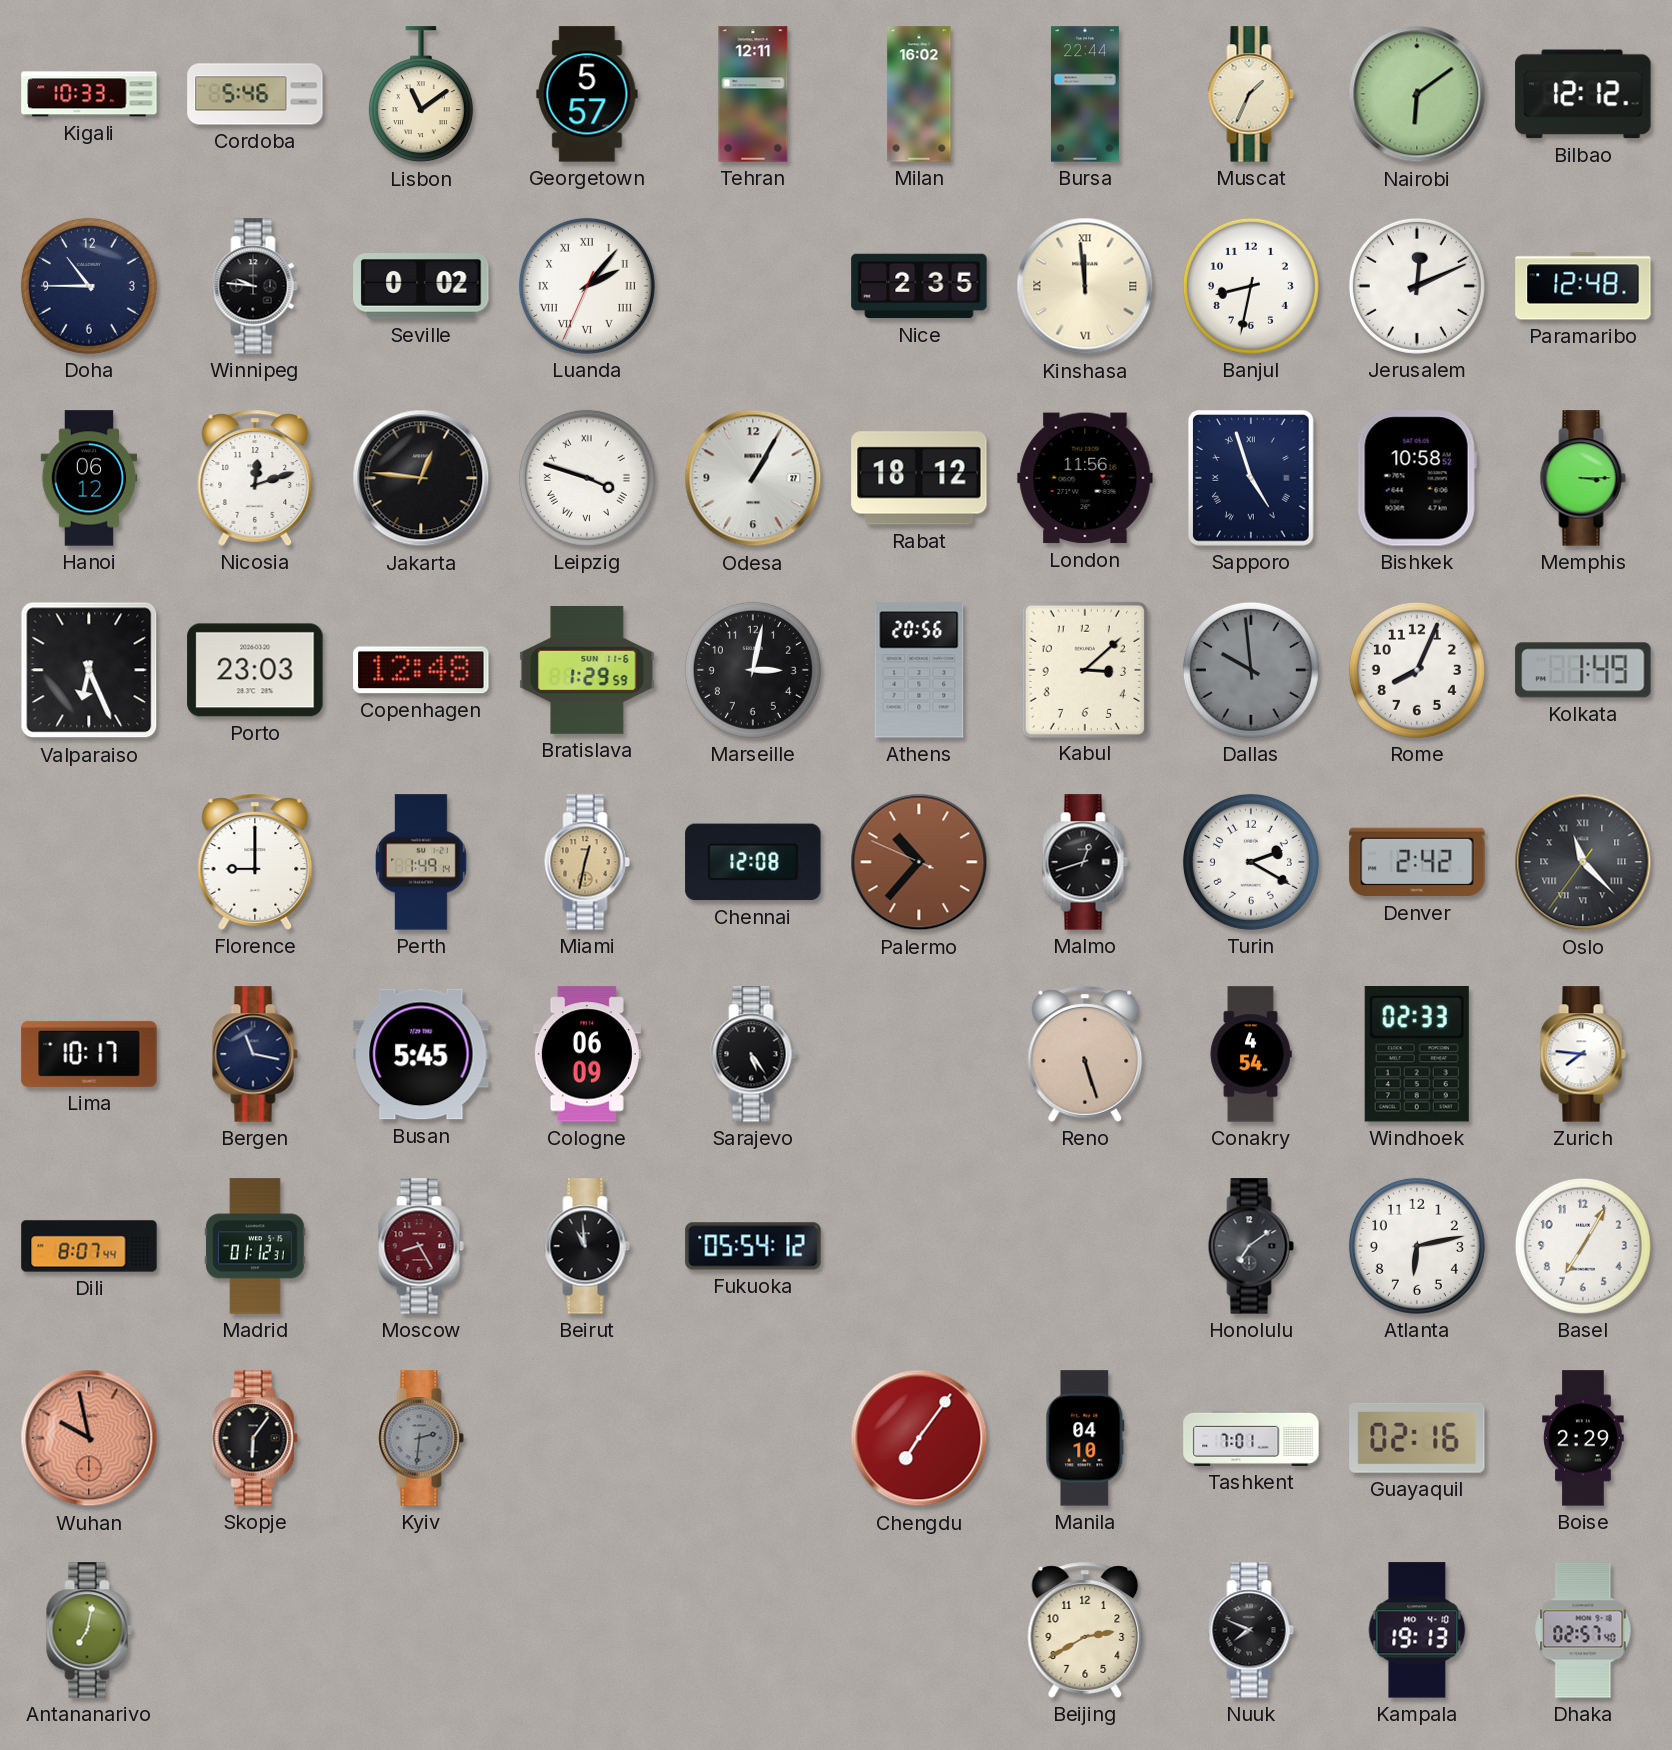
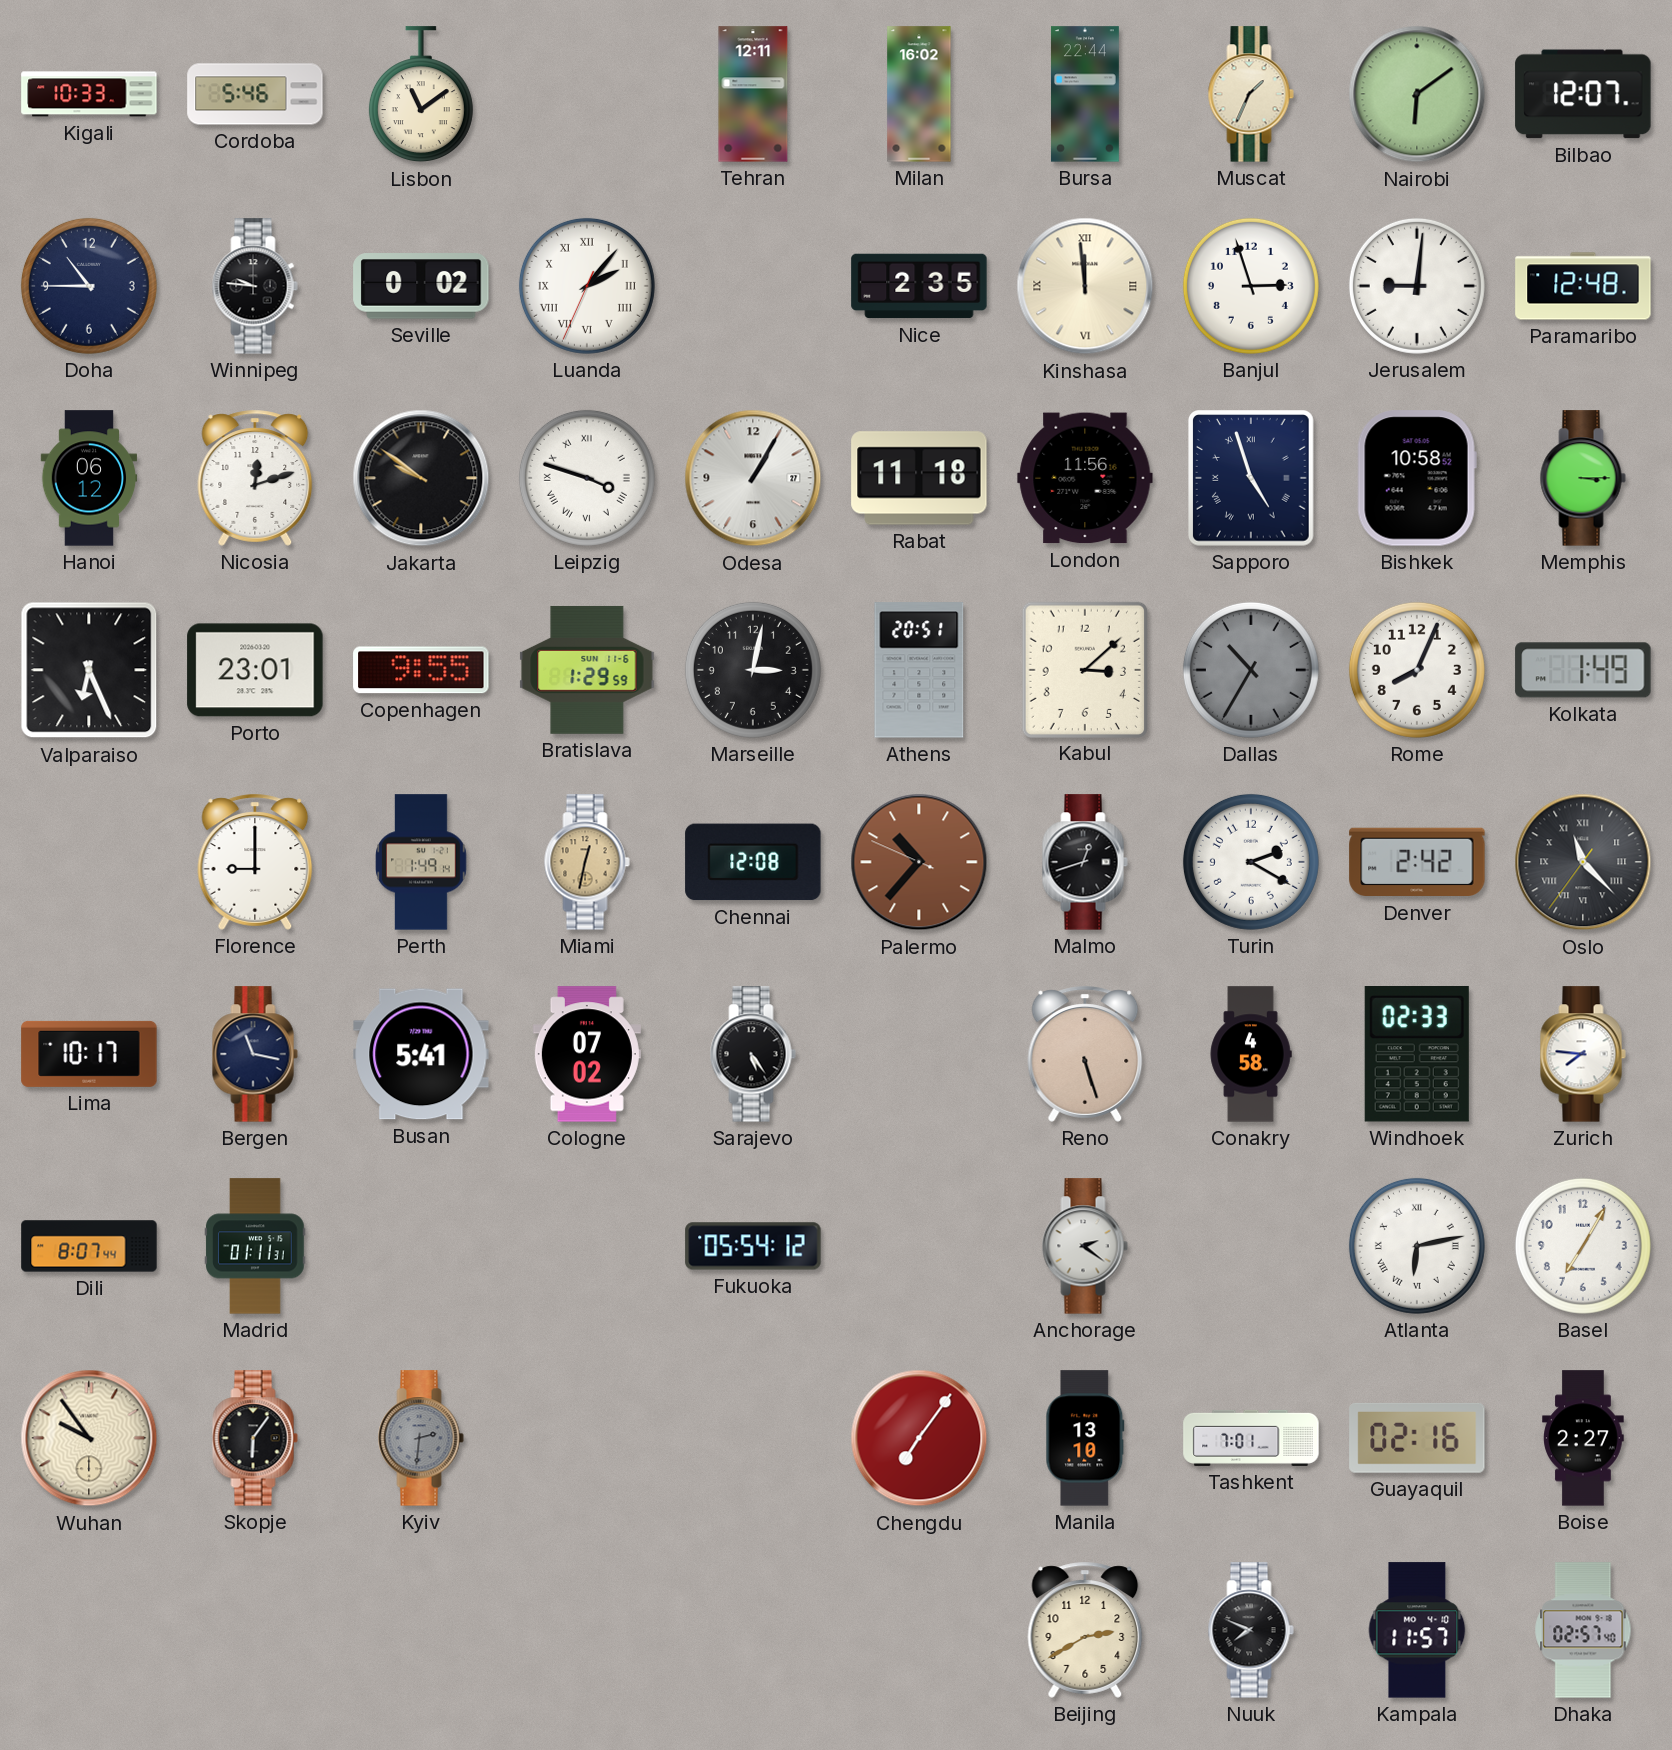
Georgetown: 5:57 -> none
Bilbao: 12:12 -> 12:07
Banjul: 8:32 -> 2:57
Jerusalem: 12:11 -> 9:01
Jakarta: 12:46 -> 9:51
Rabat: 18:12 -> 11:18
Porto: 23:03 -> 23:01
Copenhagen: 12:48 -> 9:55
Athens: 20:56 -> 20:51
Dallas: 9:59 -> 10:35
Busan: 5:45 -> 5:41
Cologne: 06:09 -> 07:02
Conakry: 4:54 -> 4:58
Madrid: 01:12 -> 01:11
Moscow: 8:25 -> none
Beirut: 10:59 -> none
Anchorage: none -> 2:21
Honolulu: 7:09 -> none
Atlanta numerals: Arabic -> Roman
Wuhan: 9:58 -> 9:54
Wuhan dial: salmon -> cream
Manila: 04:10 -> 13:10
Boise: 2:29 -> 2:27
Antananarivo: 7:02 -> none
Kampala: 19:13 -> 11:57
